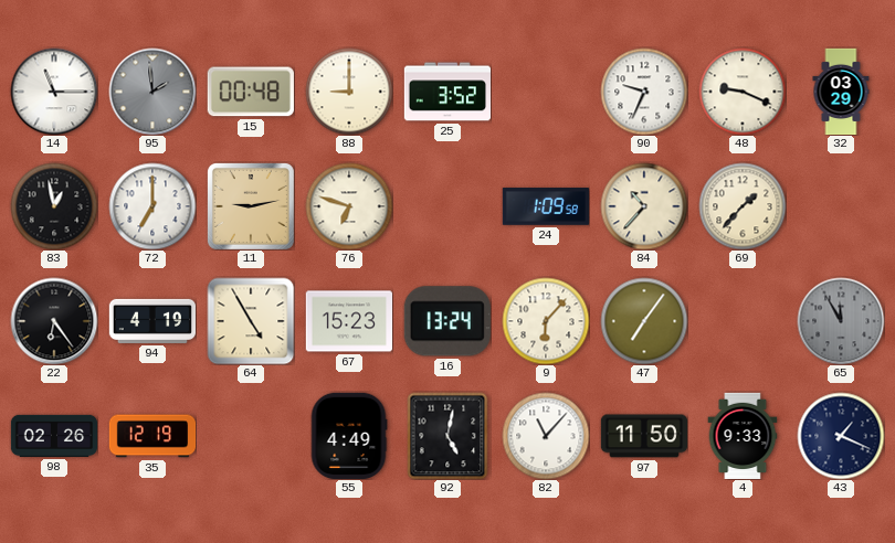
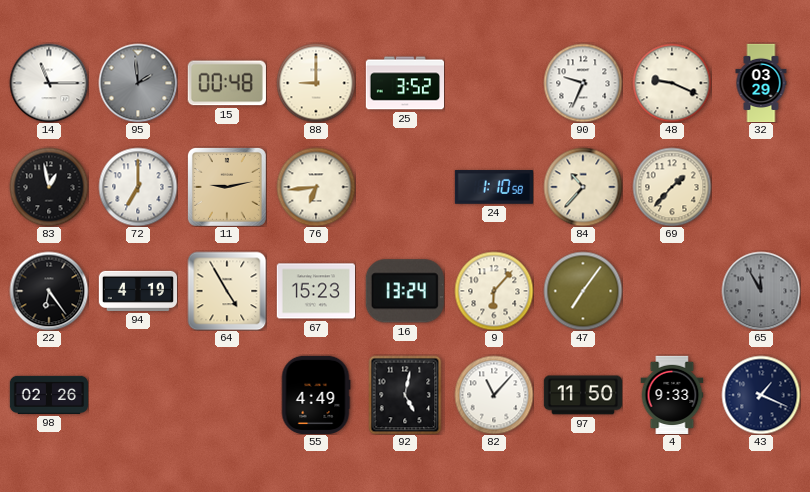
76: 6:48 -> 6:44
24: 1:09 -> 1:10
35: 12:19 -> none
